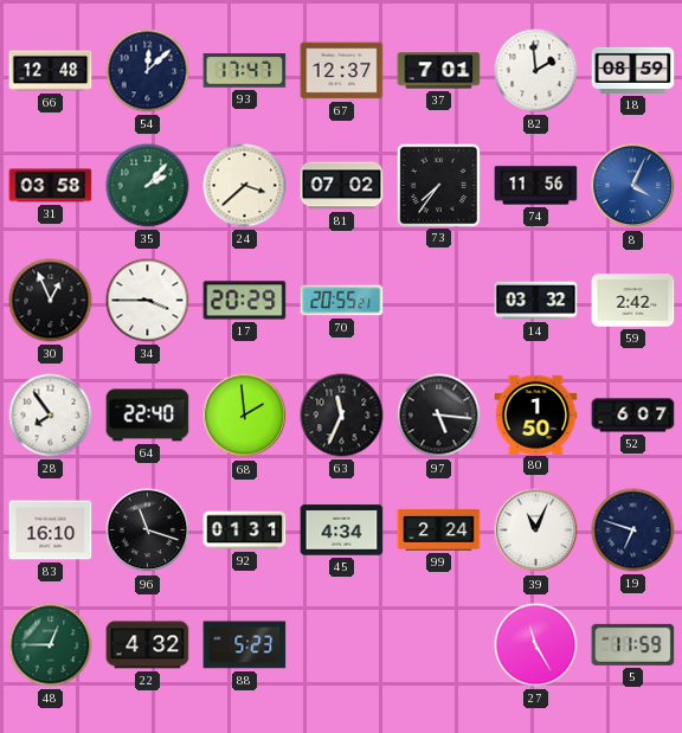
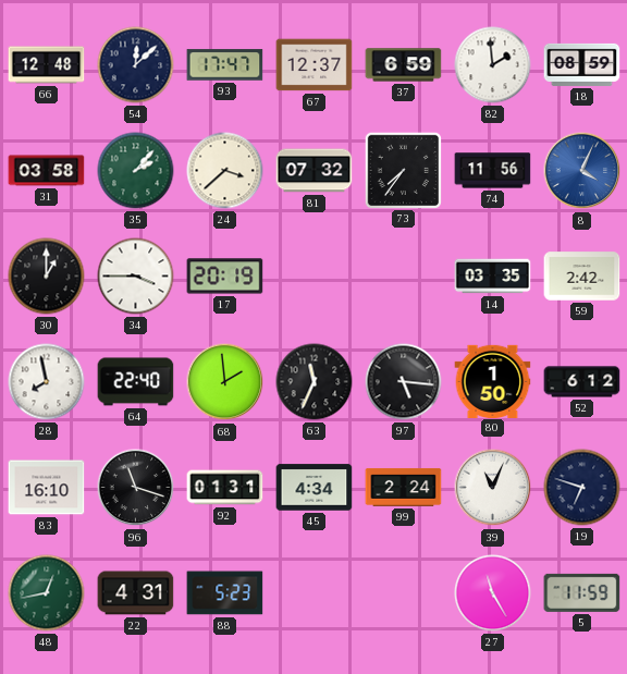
37: 7:01 -> 6:59
81: 07:02 -> 07:32
30: 12:56 -> 1:00
17: 20:29 -> 20:19
70: 20:55 -> none
14: 03:32 -> 03:35
28: 7:54 -> 7:58
52: 6:07 -> 6:12
48: 12:45 -> 12:43
22: 4:32 -> 4:31
